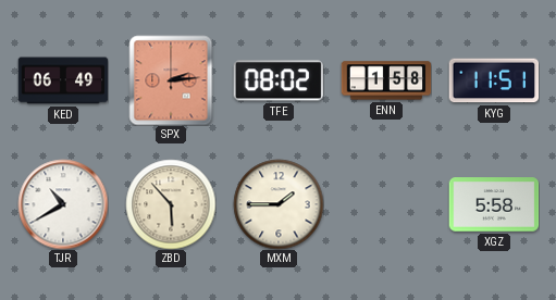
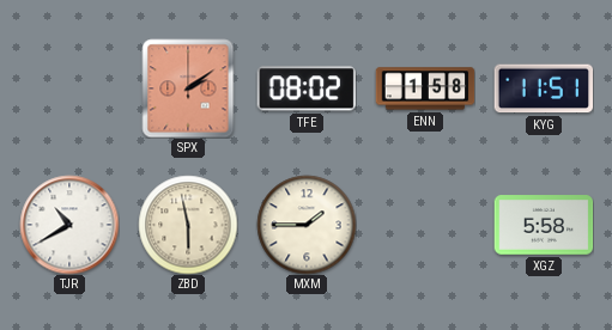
KED: 06:49 -> none
SPX: 2:14 -> 2:09
ZBD: 5:53 -> 5:58
